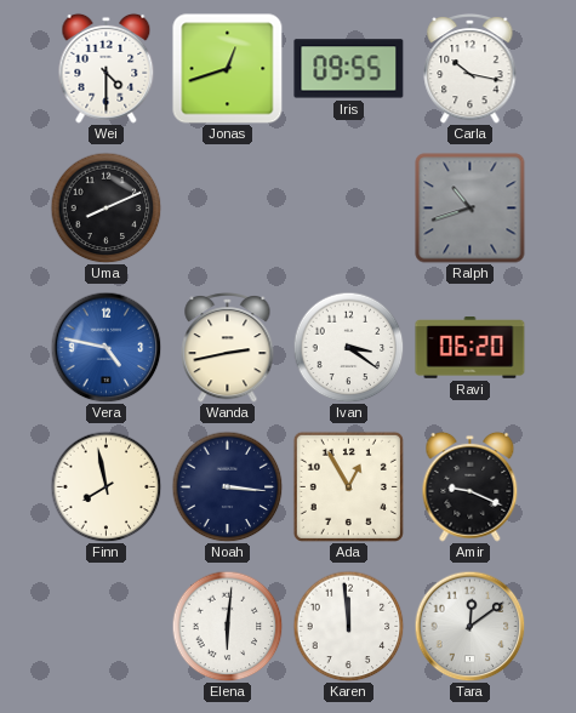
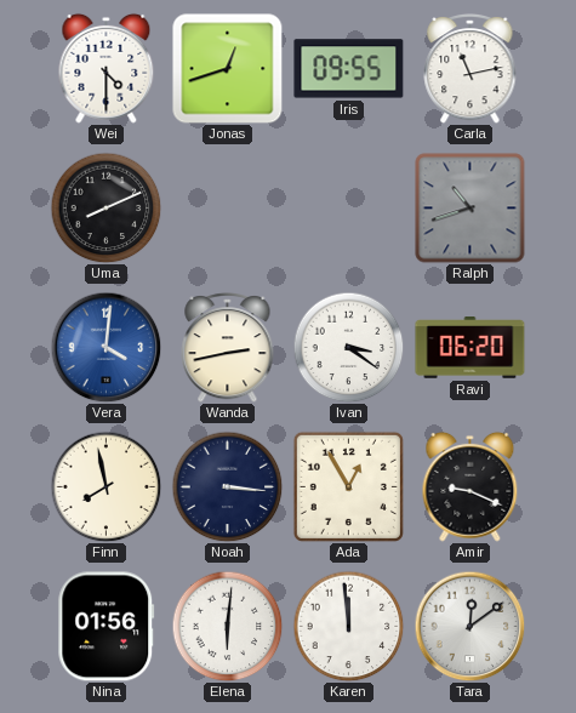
Carla: 10:17 -> 11:13
Vera: 4:47 -> 4:01
Nina: none -> 01:56
